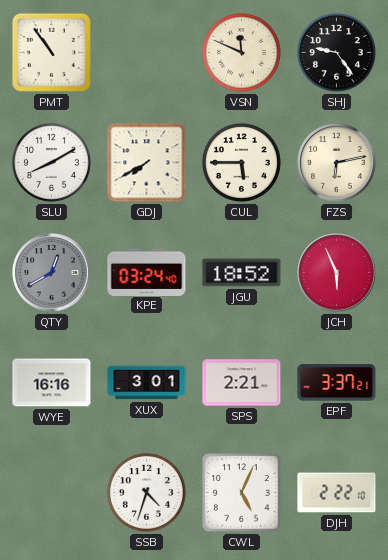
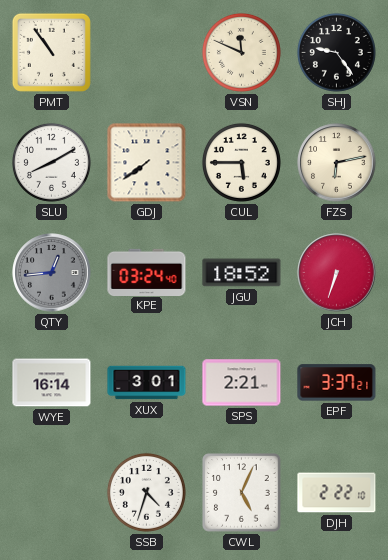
GDJ: 7:40 -> 7:39
QTY: 12:40 -> 12:44
JCH: 5:56 -> 6:33
WYE: 16:16 -> 16:14
